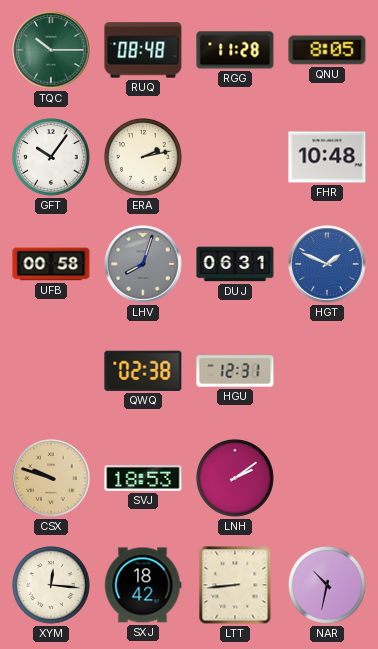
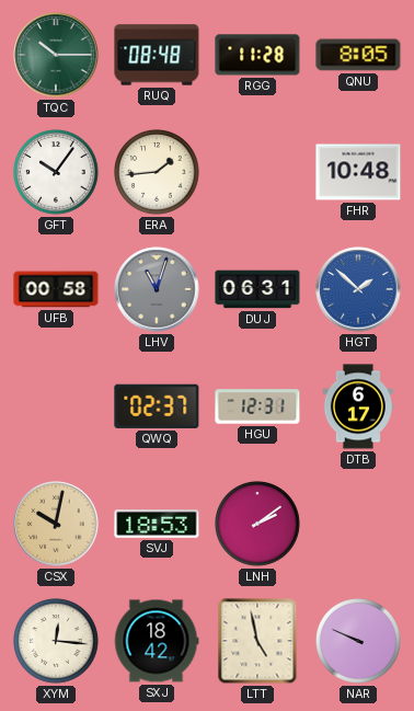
ERA: 2:13 -> 1:44
LHV: 8:03 -> 11:03
HGT: 1:49 -> 1:52
QWQ: 02:38 -> 02:37
DTB: none -> 6:17
CSX: 9:48 -> 10:02
LTT: 8:44 -> 4:58
NAR: 10:32 -> 9:49
